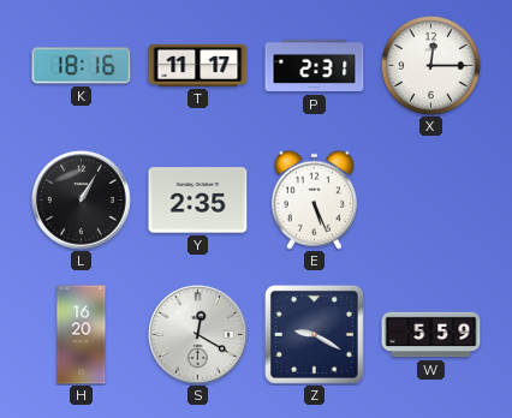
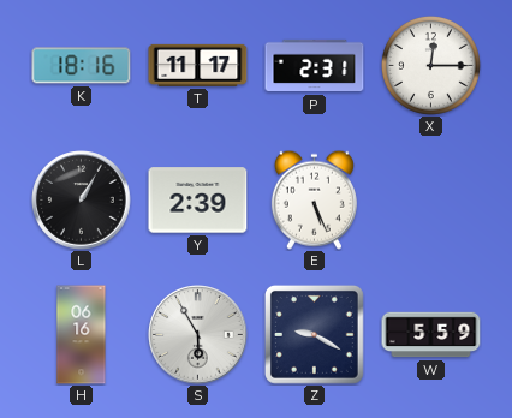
Y: 2:35 -> 2:39
H: 16:20 -> 06:16
S: 12:20 -> 5:55
